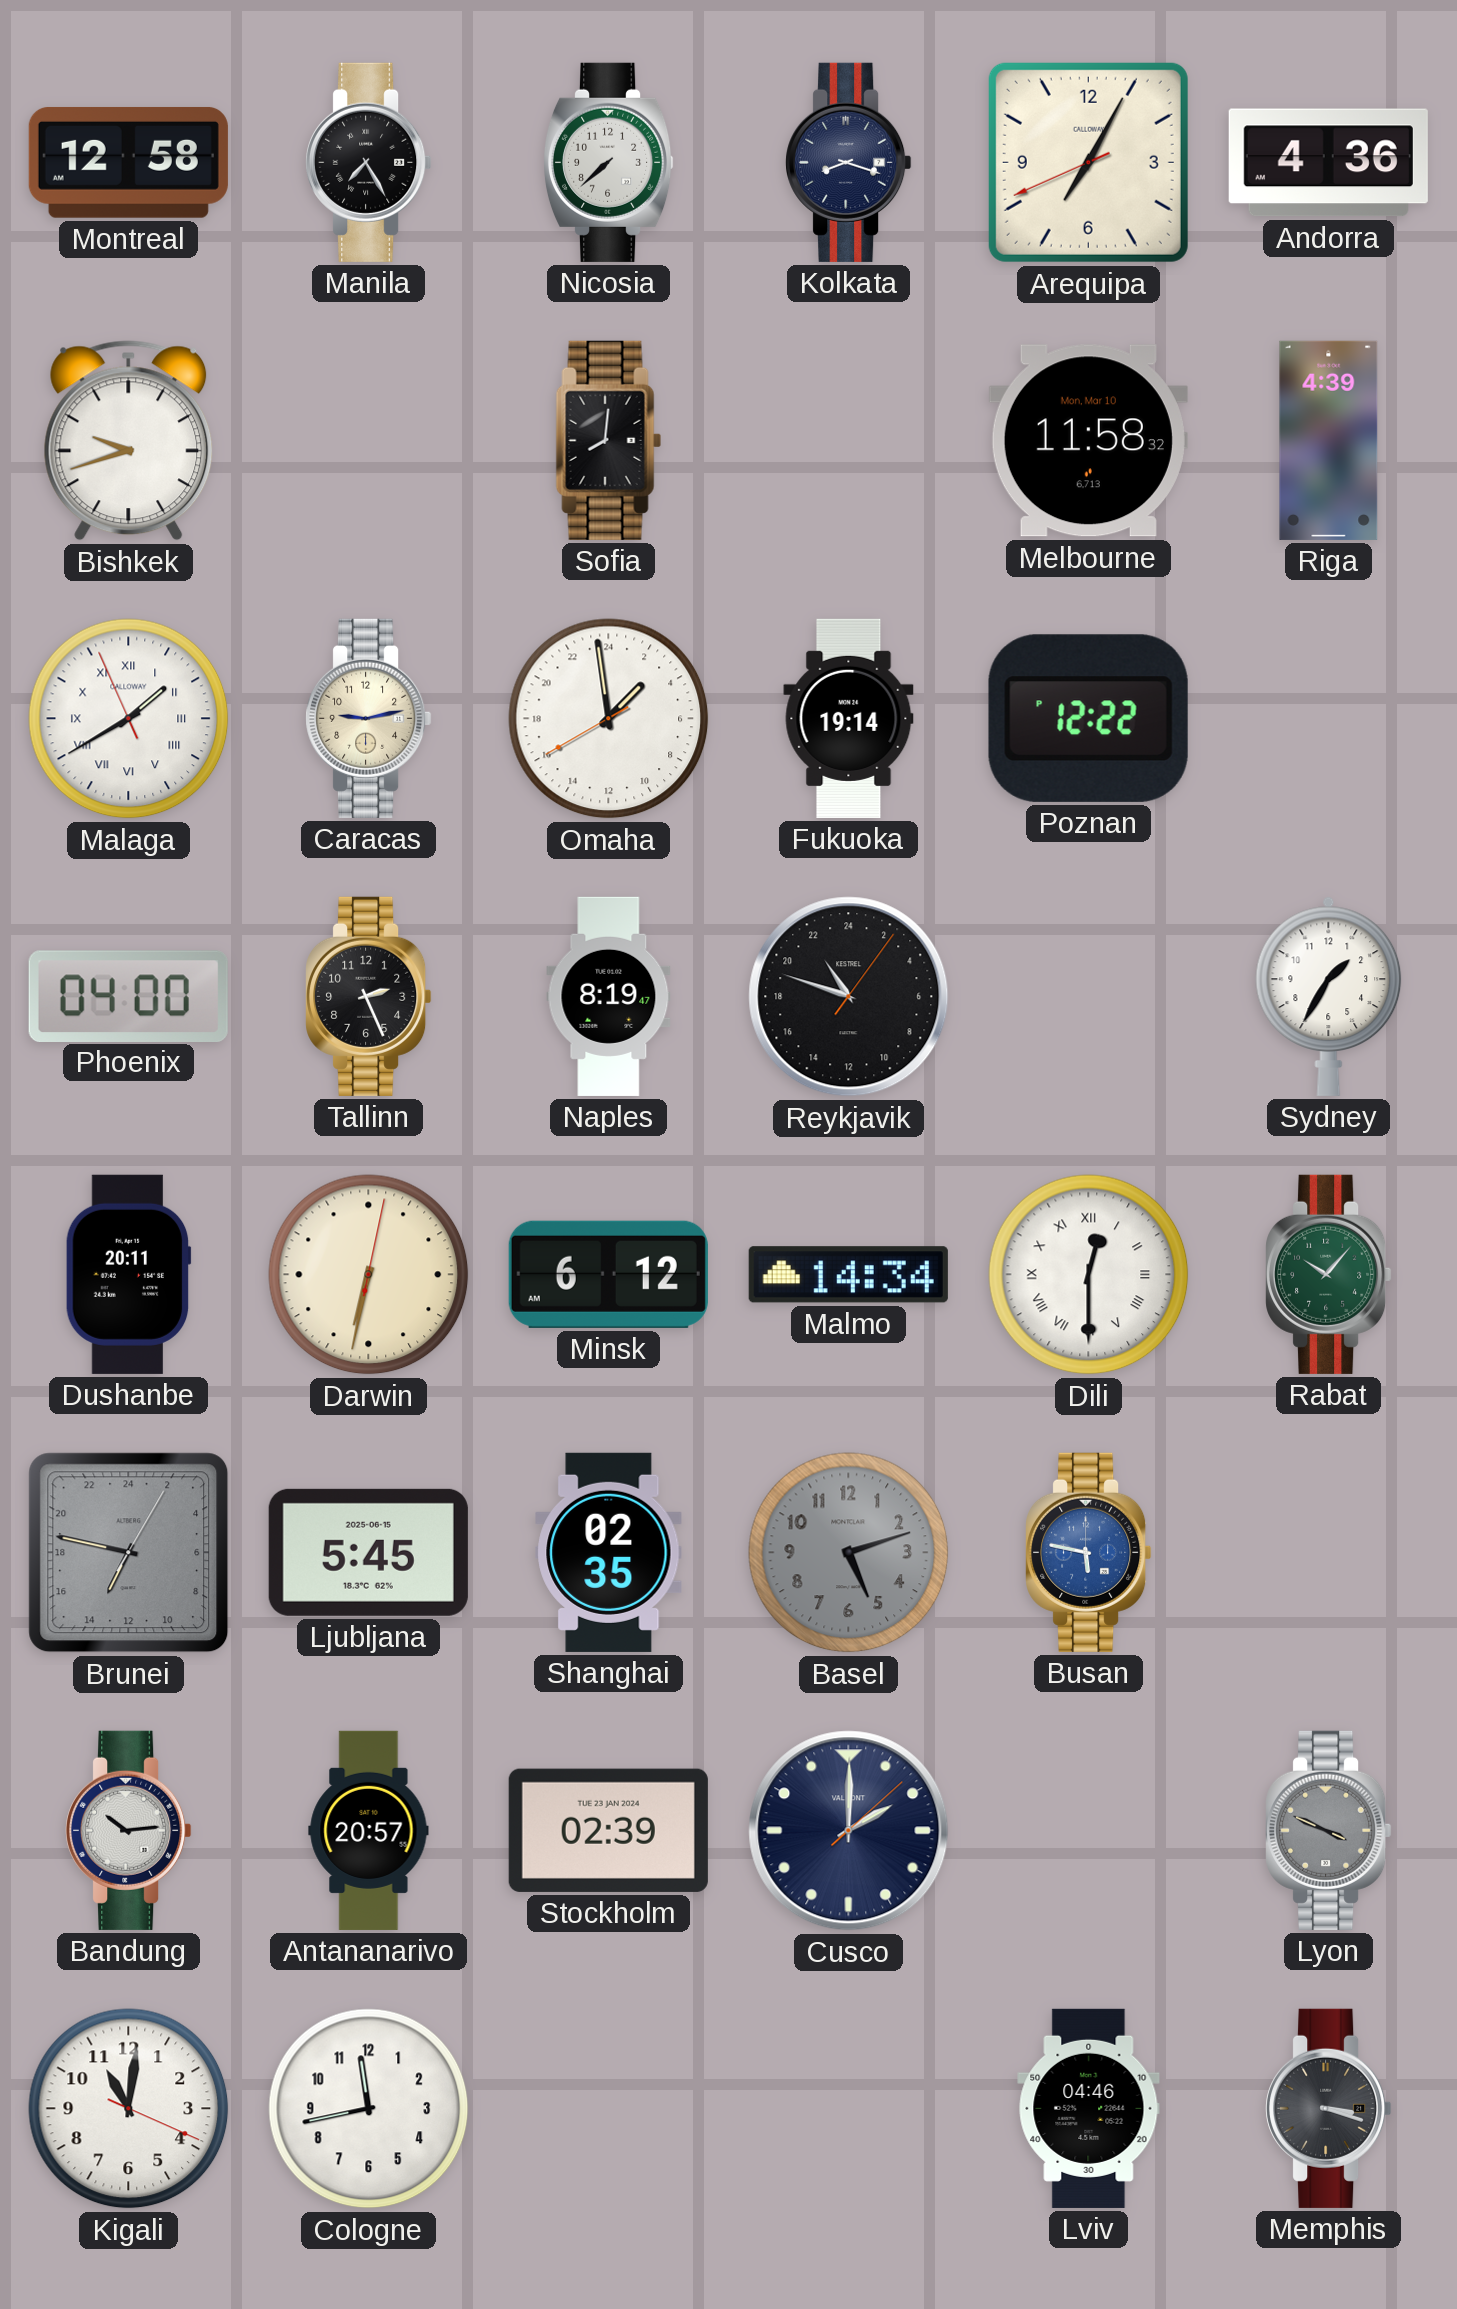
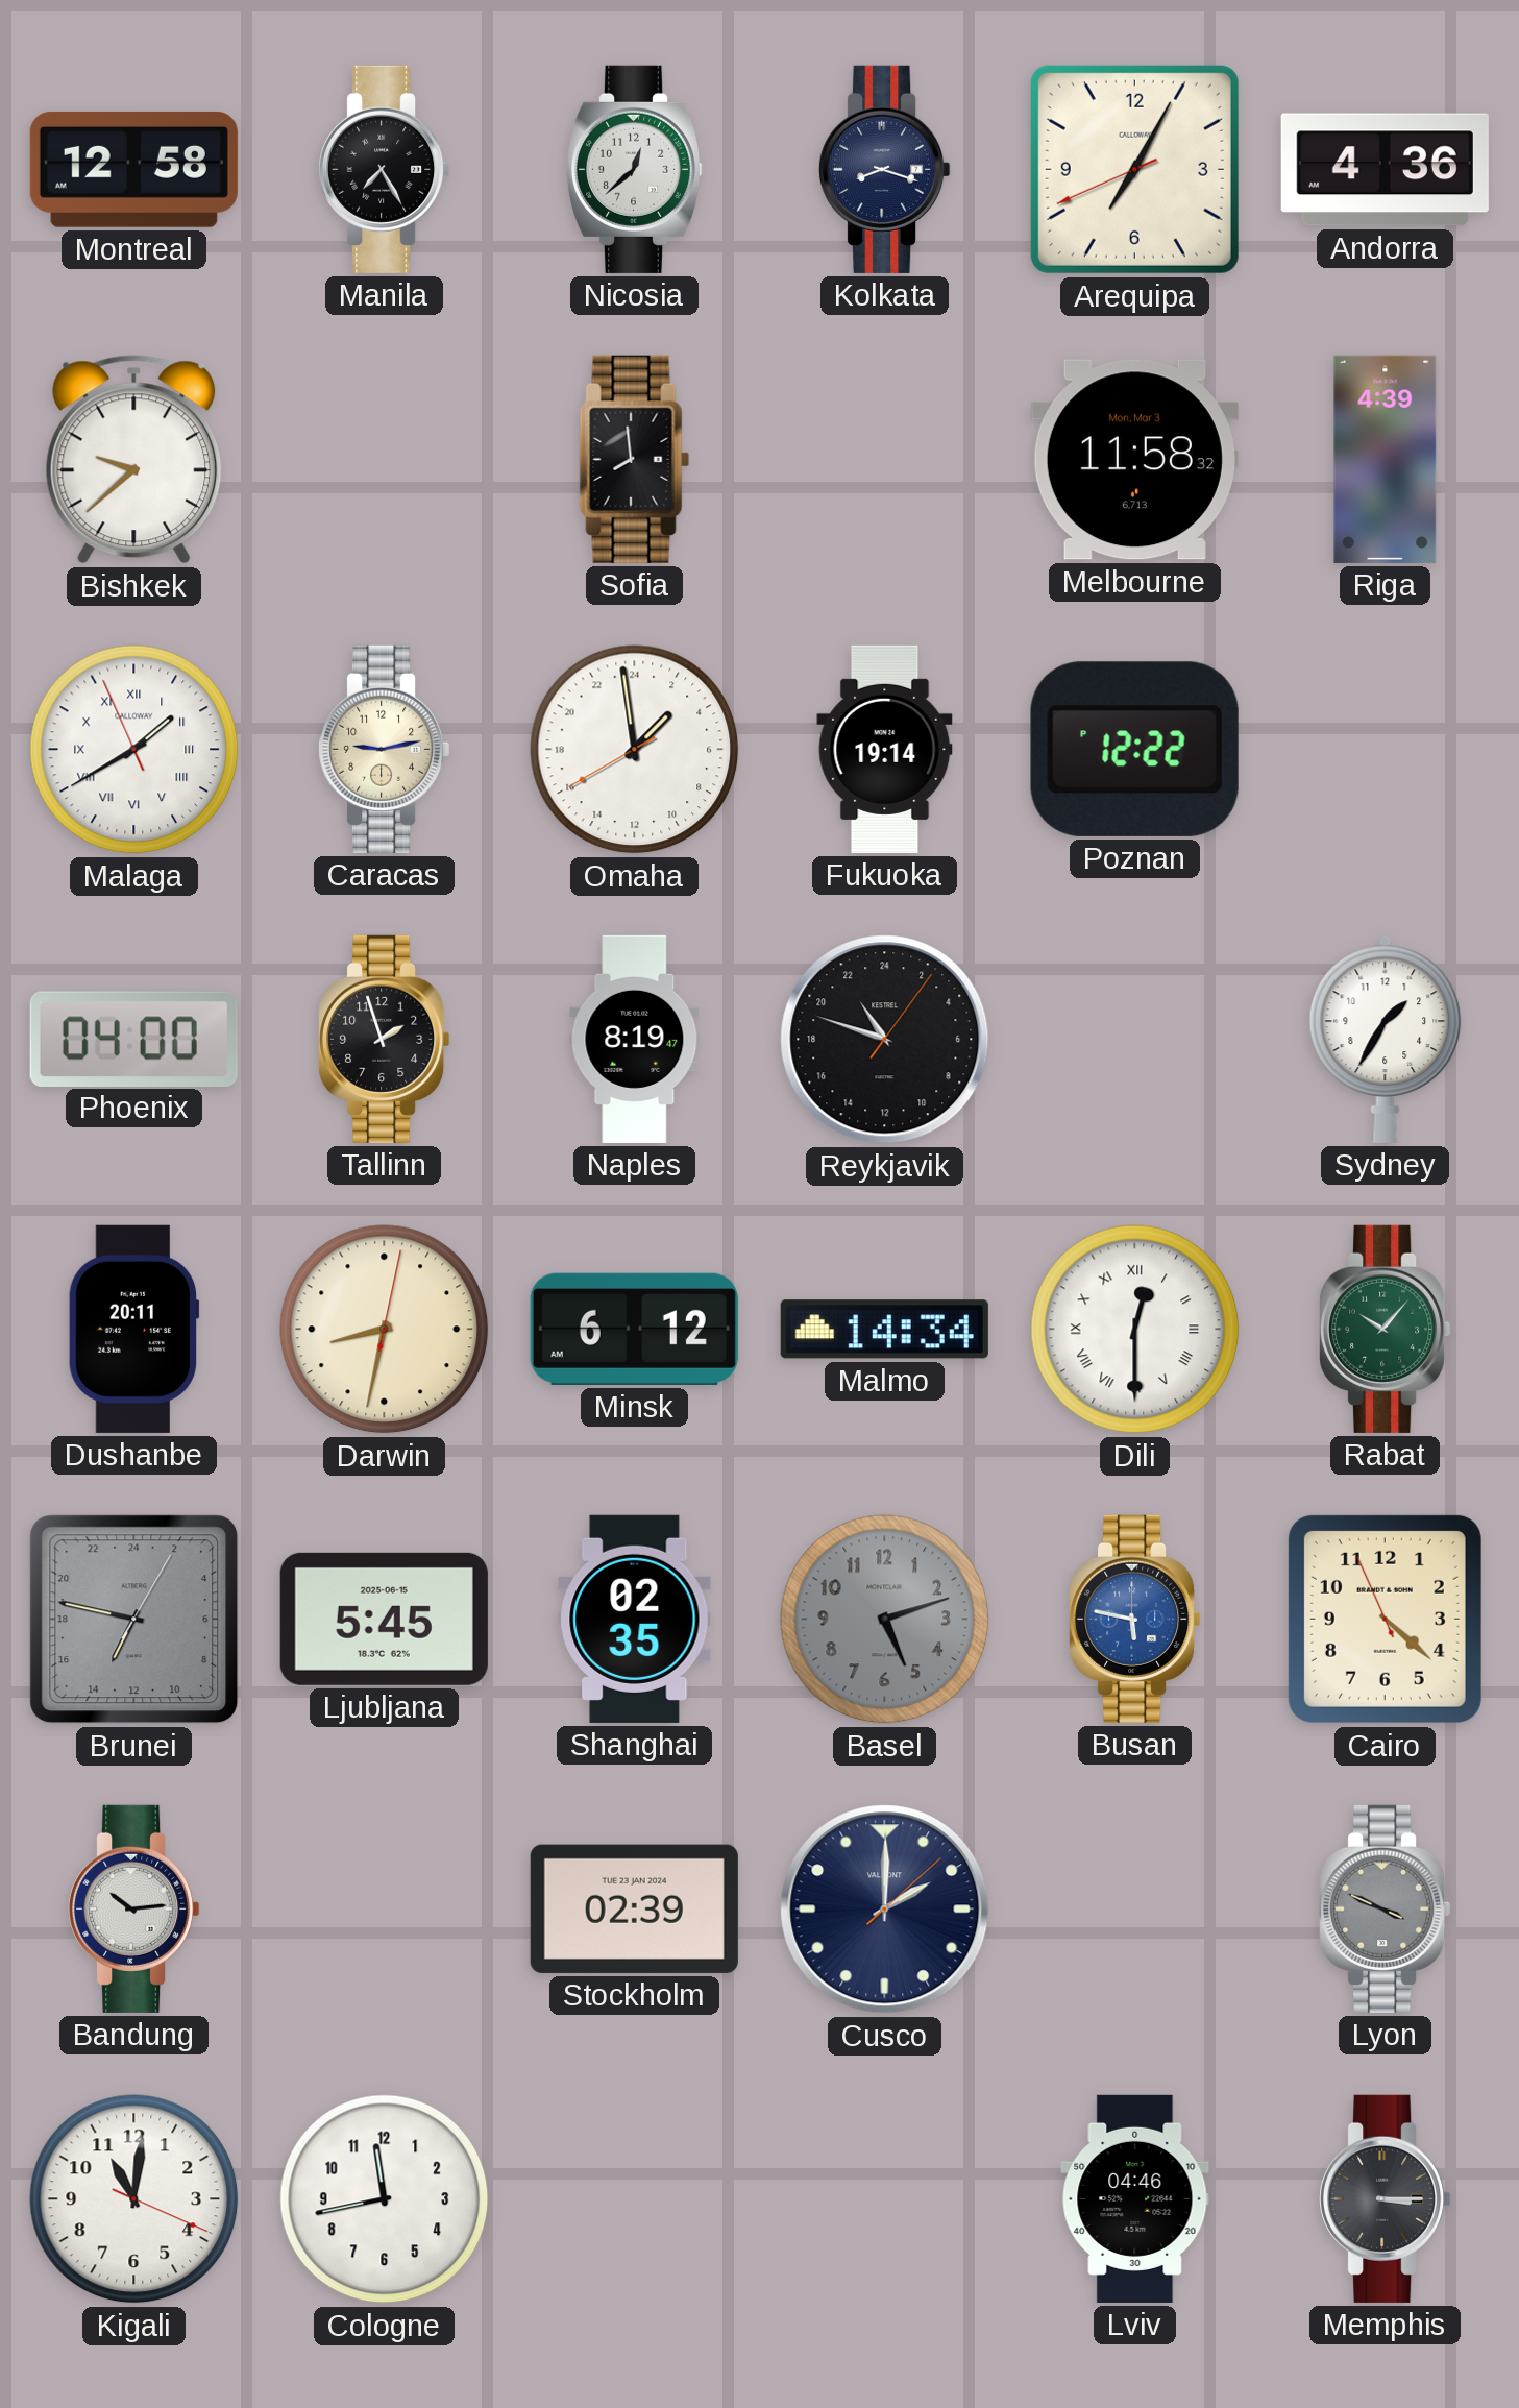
Nicosia: 7:38 -> 12:38
Bishkek: 9:42 -> 9:38
Sofia: 8:01 -> 7:59
Melbourne date: Mon, Mar 10 -> Mon, Mar 3
Tallinn: 2:26 -> 1:57
Darwin: 6:32 -> 8:32
Cairo: none -> 4:21
Antananarivo: 20:57 -> none
Memphis: 3:18 -> 3:15
